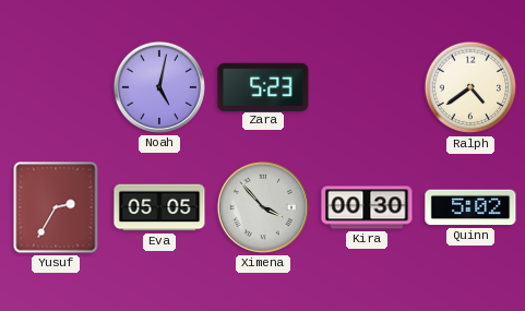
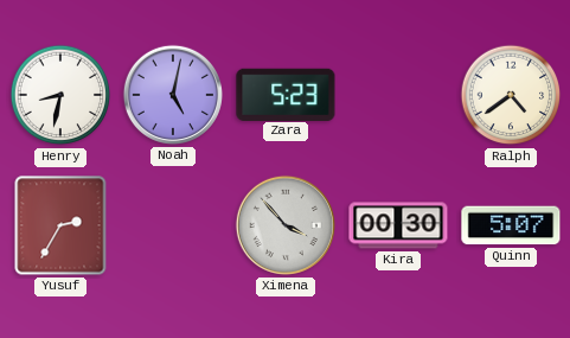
Henry: none -> 8:32
Eva: 05:05 -> none
Quinn: 5:02 -> 5:07
